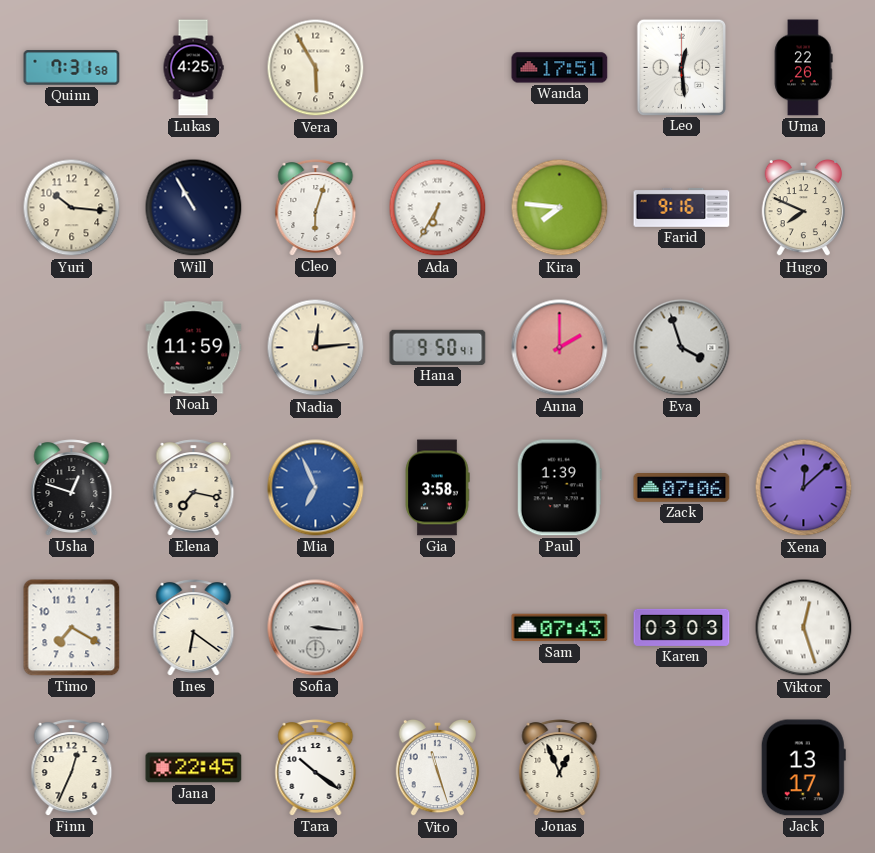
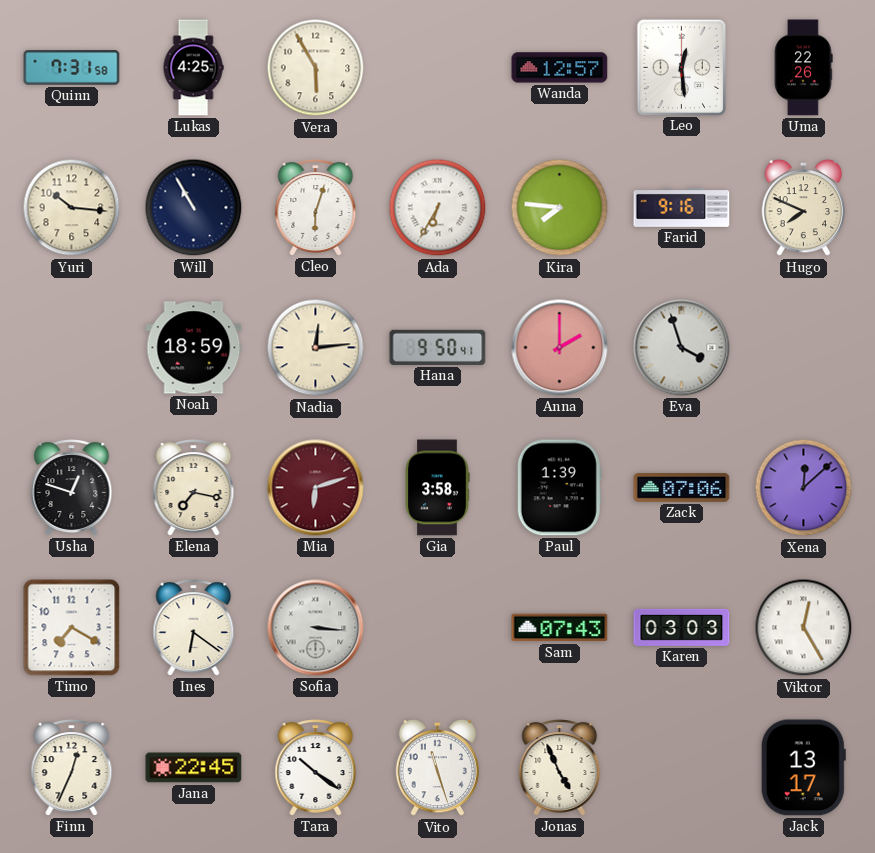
Wanda: 17:51 -> 12:57
Noah: 11:59 -> 18:59
Mia: 6:56 -> 6:12
Mia dial: blue -> burgundy
Viktor: 12:27 -> 12:25
Jonas: 12:56 -> 4:56
